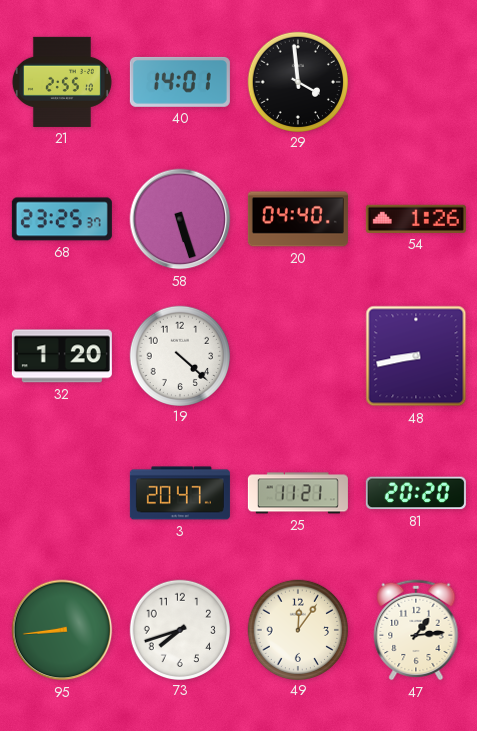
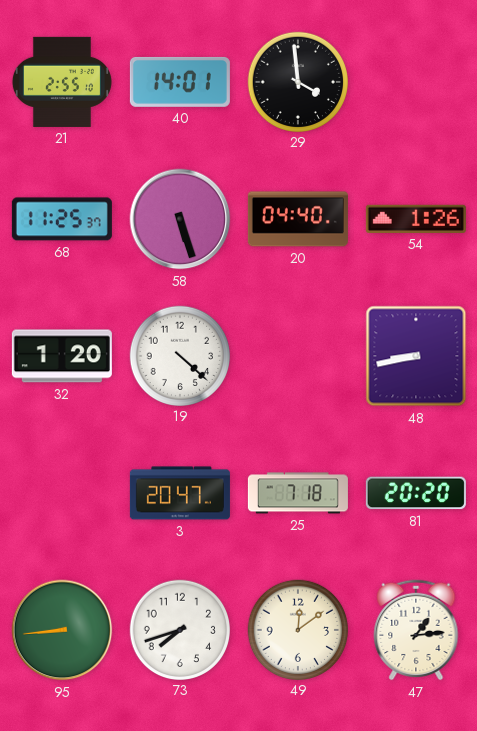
68: 23:25 -> 11:25
25: 11:21 -> 7:18
49: 12:06 -> 12:09
